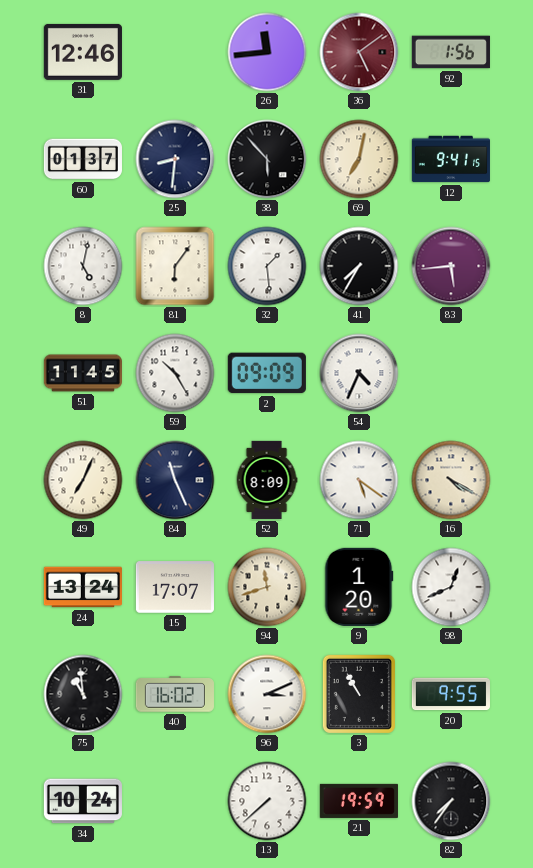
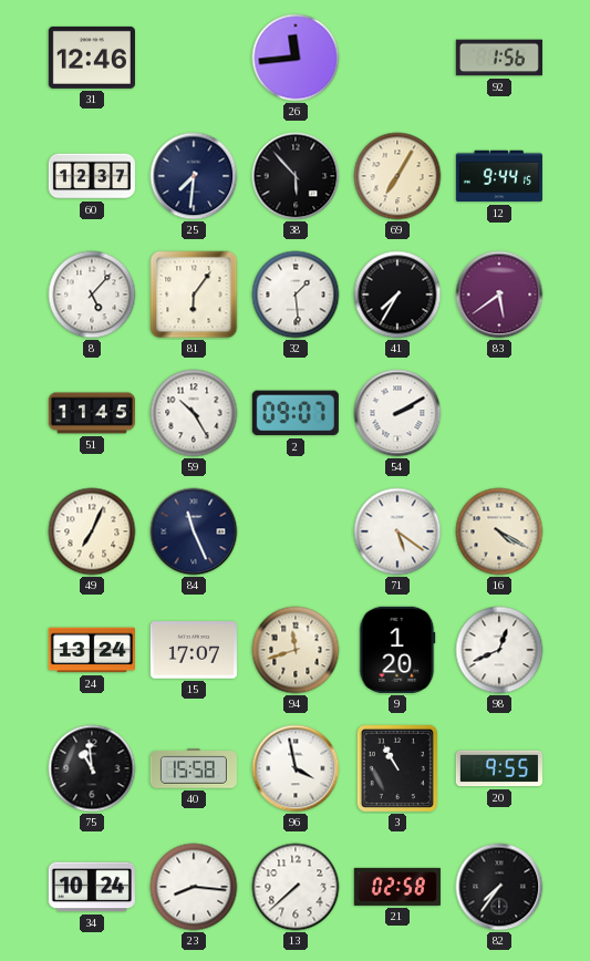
36: 5:09 -> none
60: 01:37 -> 12:37
25: 8:31 -> 7:31
69: 7:02 -> 7:05
12: 9:41 -> 9:44
8: 5:02 -> 5:07
83: 5:44 -> 5:39
2: 09:09 -> 09:07
54: 4:34 -> 2:10
52: 8:09 -> none
40: 16:02 -> 15:58
96: 3:11 -> 3:58
23: none -> 8:16
21: 19:59 -> 02:58
